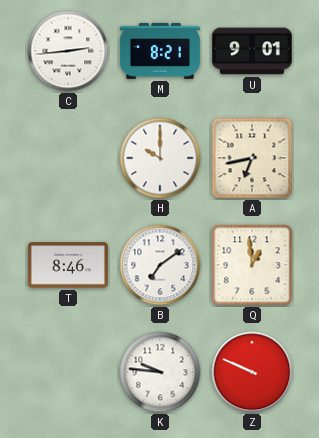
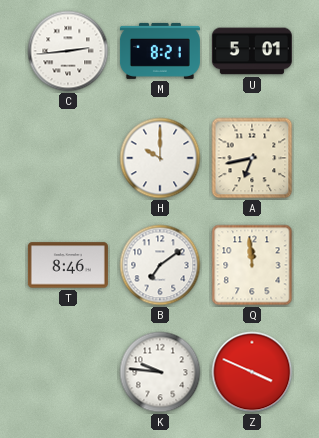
U: 9:01 -> 5:01
Q: 12:59 -> 11:59
Z: 9:49 -> 3:49
